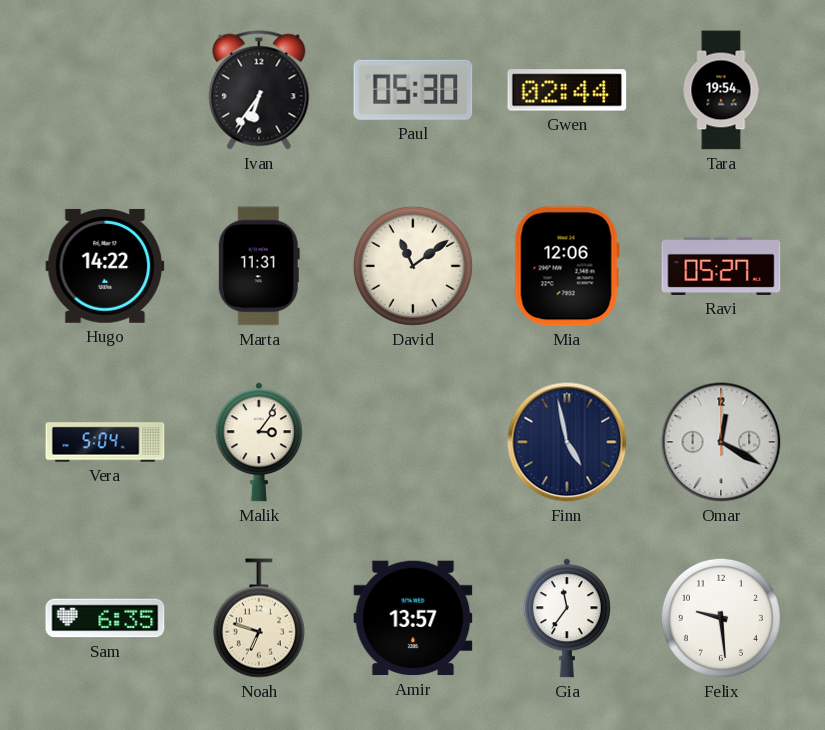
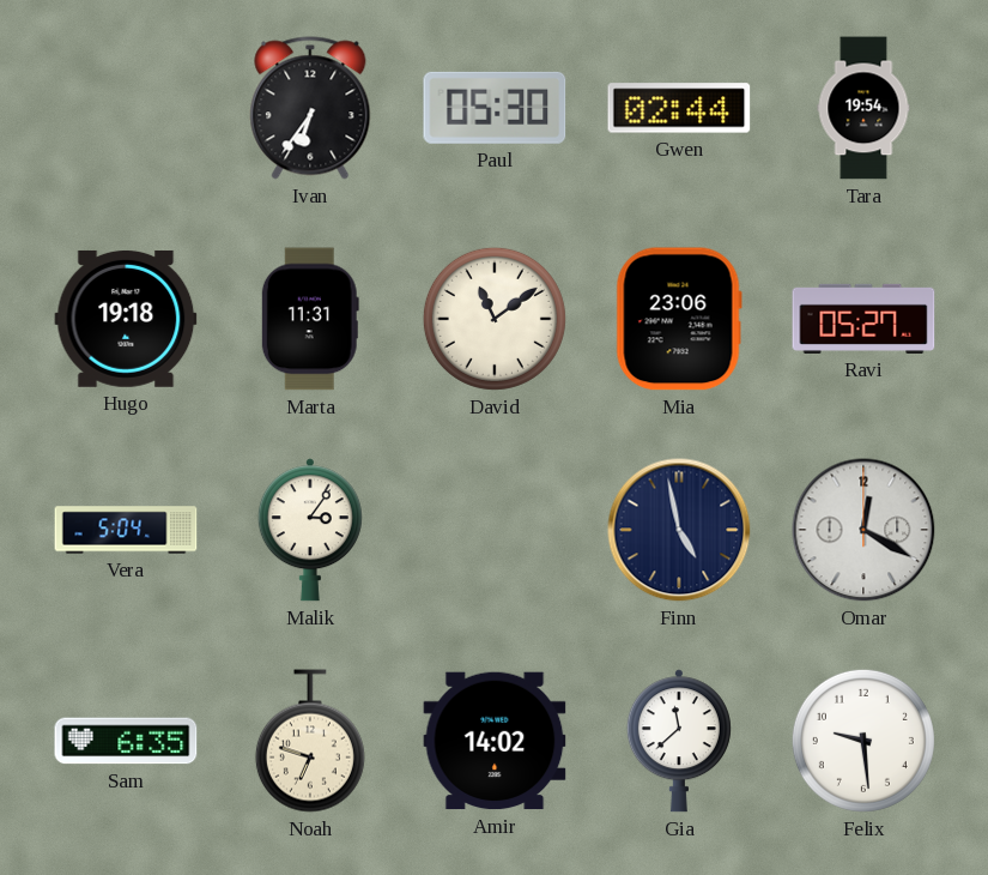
Hugo: 14:22 -> 19:18
Mia: 12:06 -> 23:06
Amir: 13:57 -> 14:02
Gia: 11:36 -> 11:38
